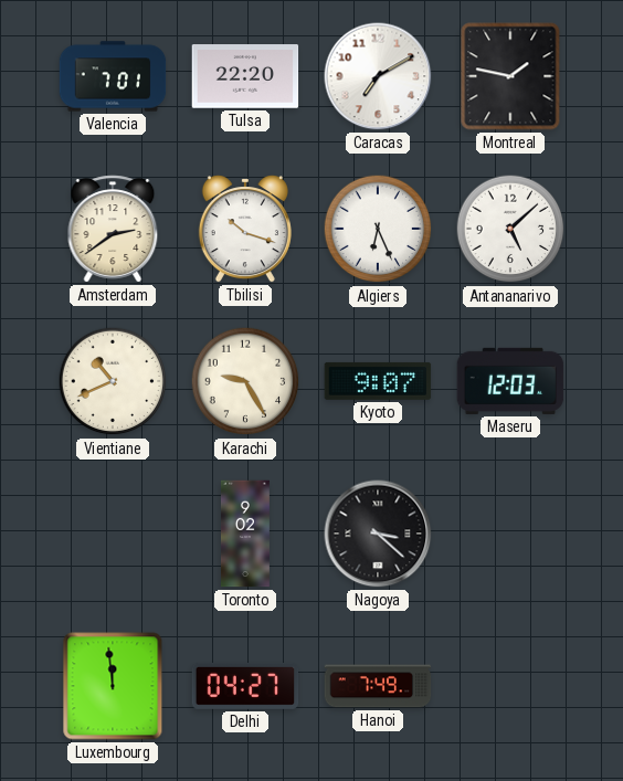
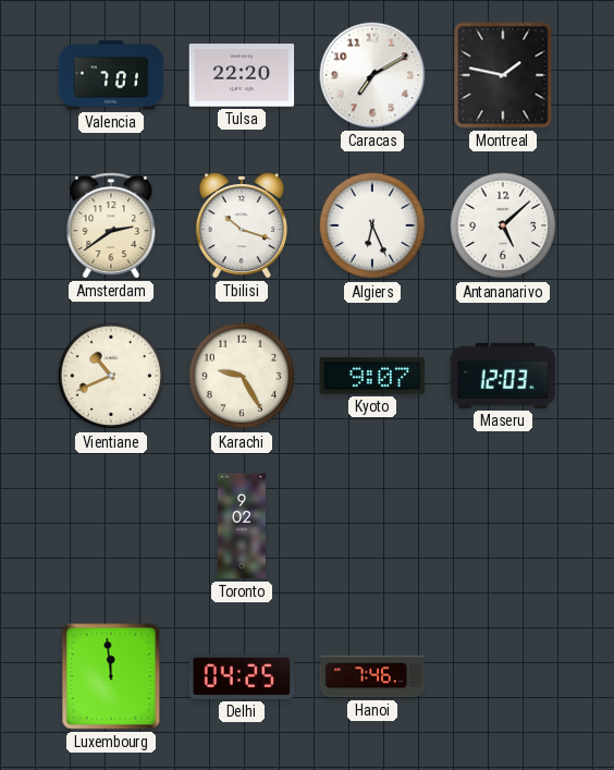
Nagoya: 3:22 -> none
Delhi: 04:27 -> 04:25
Hanoi: 7:49 -> 7:46
